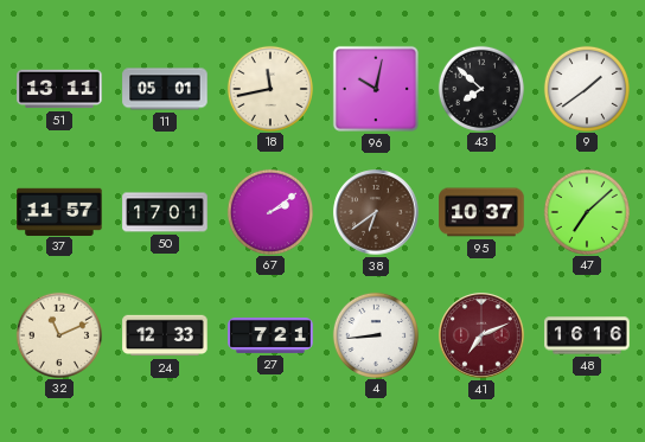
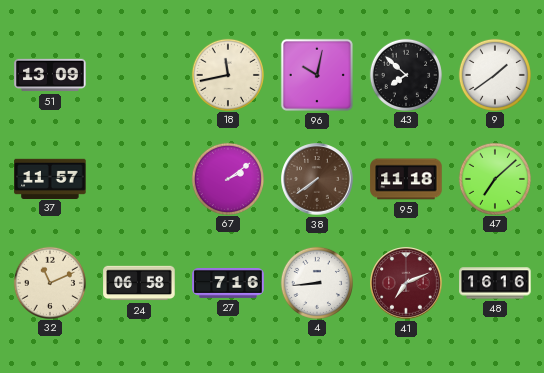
51: 13:11 -> 13:09
11: 05:01 -> none
50: 17:01 -> none
38: 6:39 -> 7:39
95: 10:37 -> 11:18
24: 12:33 -> 06:58
27: 7:21 -> 7:16
